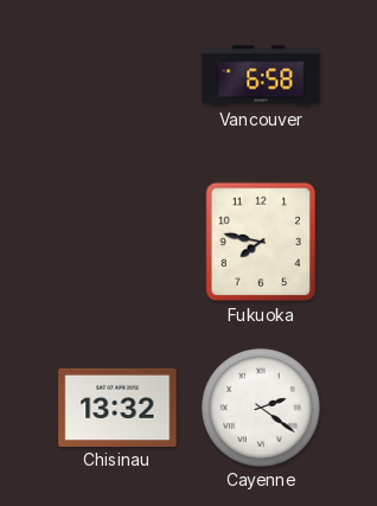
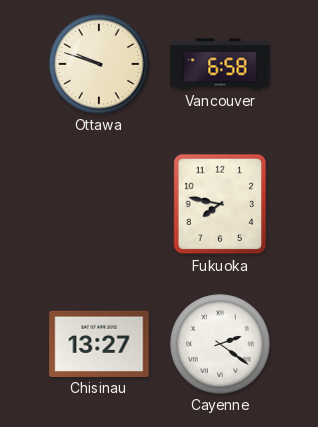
Ottawa: none -> 9:48
Chisinau: 13:32 -> 13:27
